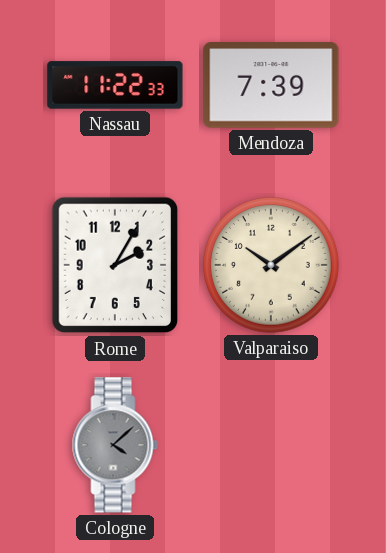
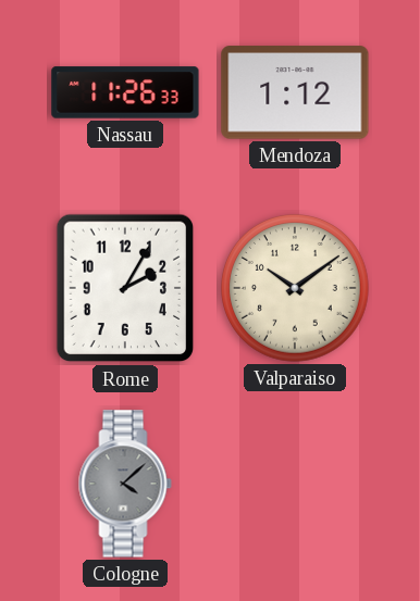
Nassau: 11:22 -> 11:26
Mendoza: 7:39 -> 1:12
